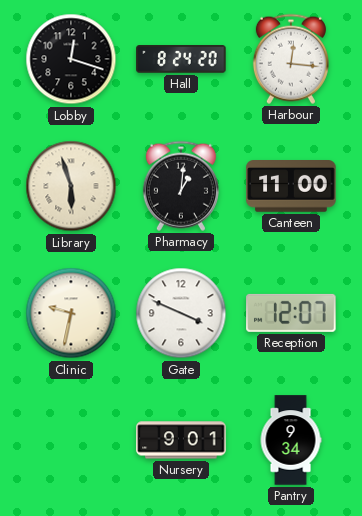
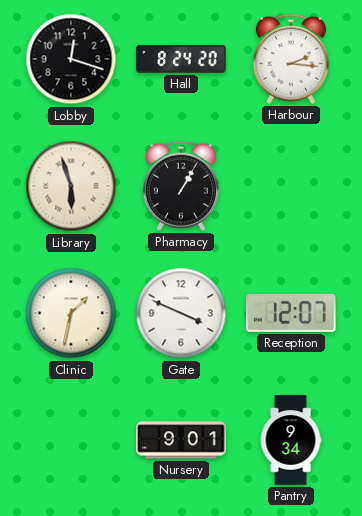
Harbour: 12:16 -> 2:16
Pharmacy: 1:01 -> 1:05
Canteen: 11:00 -> none
Clinic: 9:32 -> 1:32
